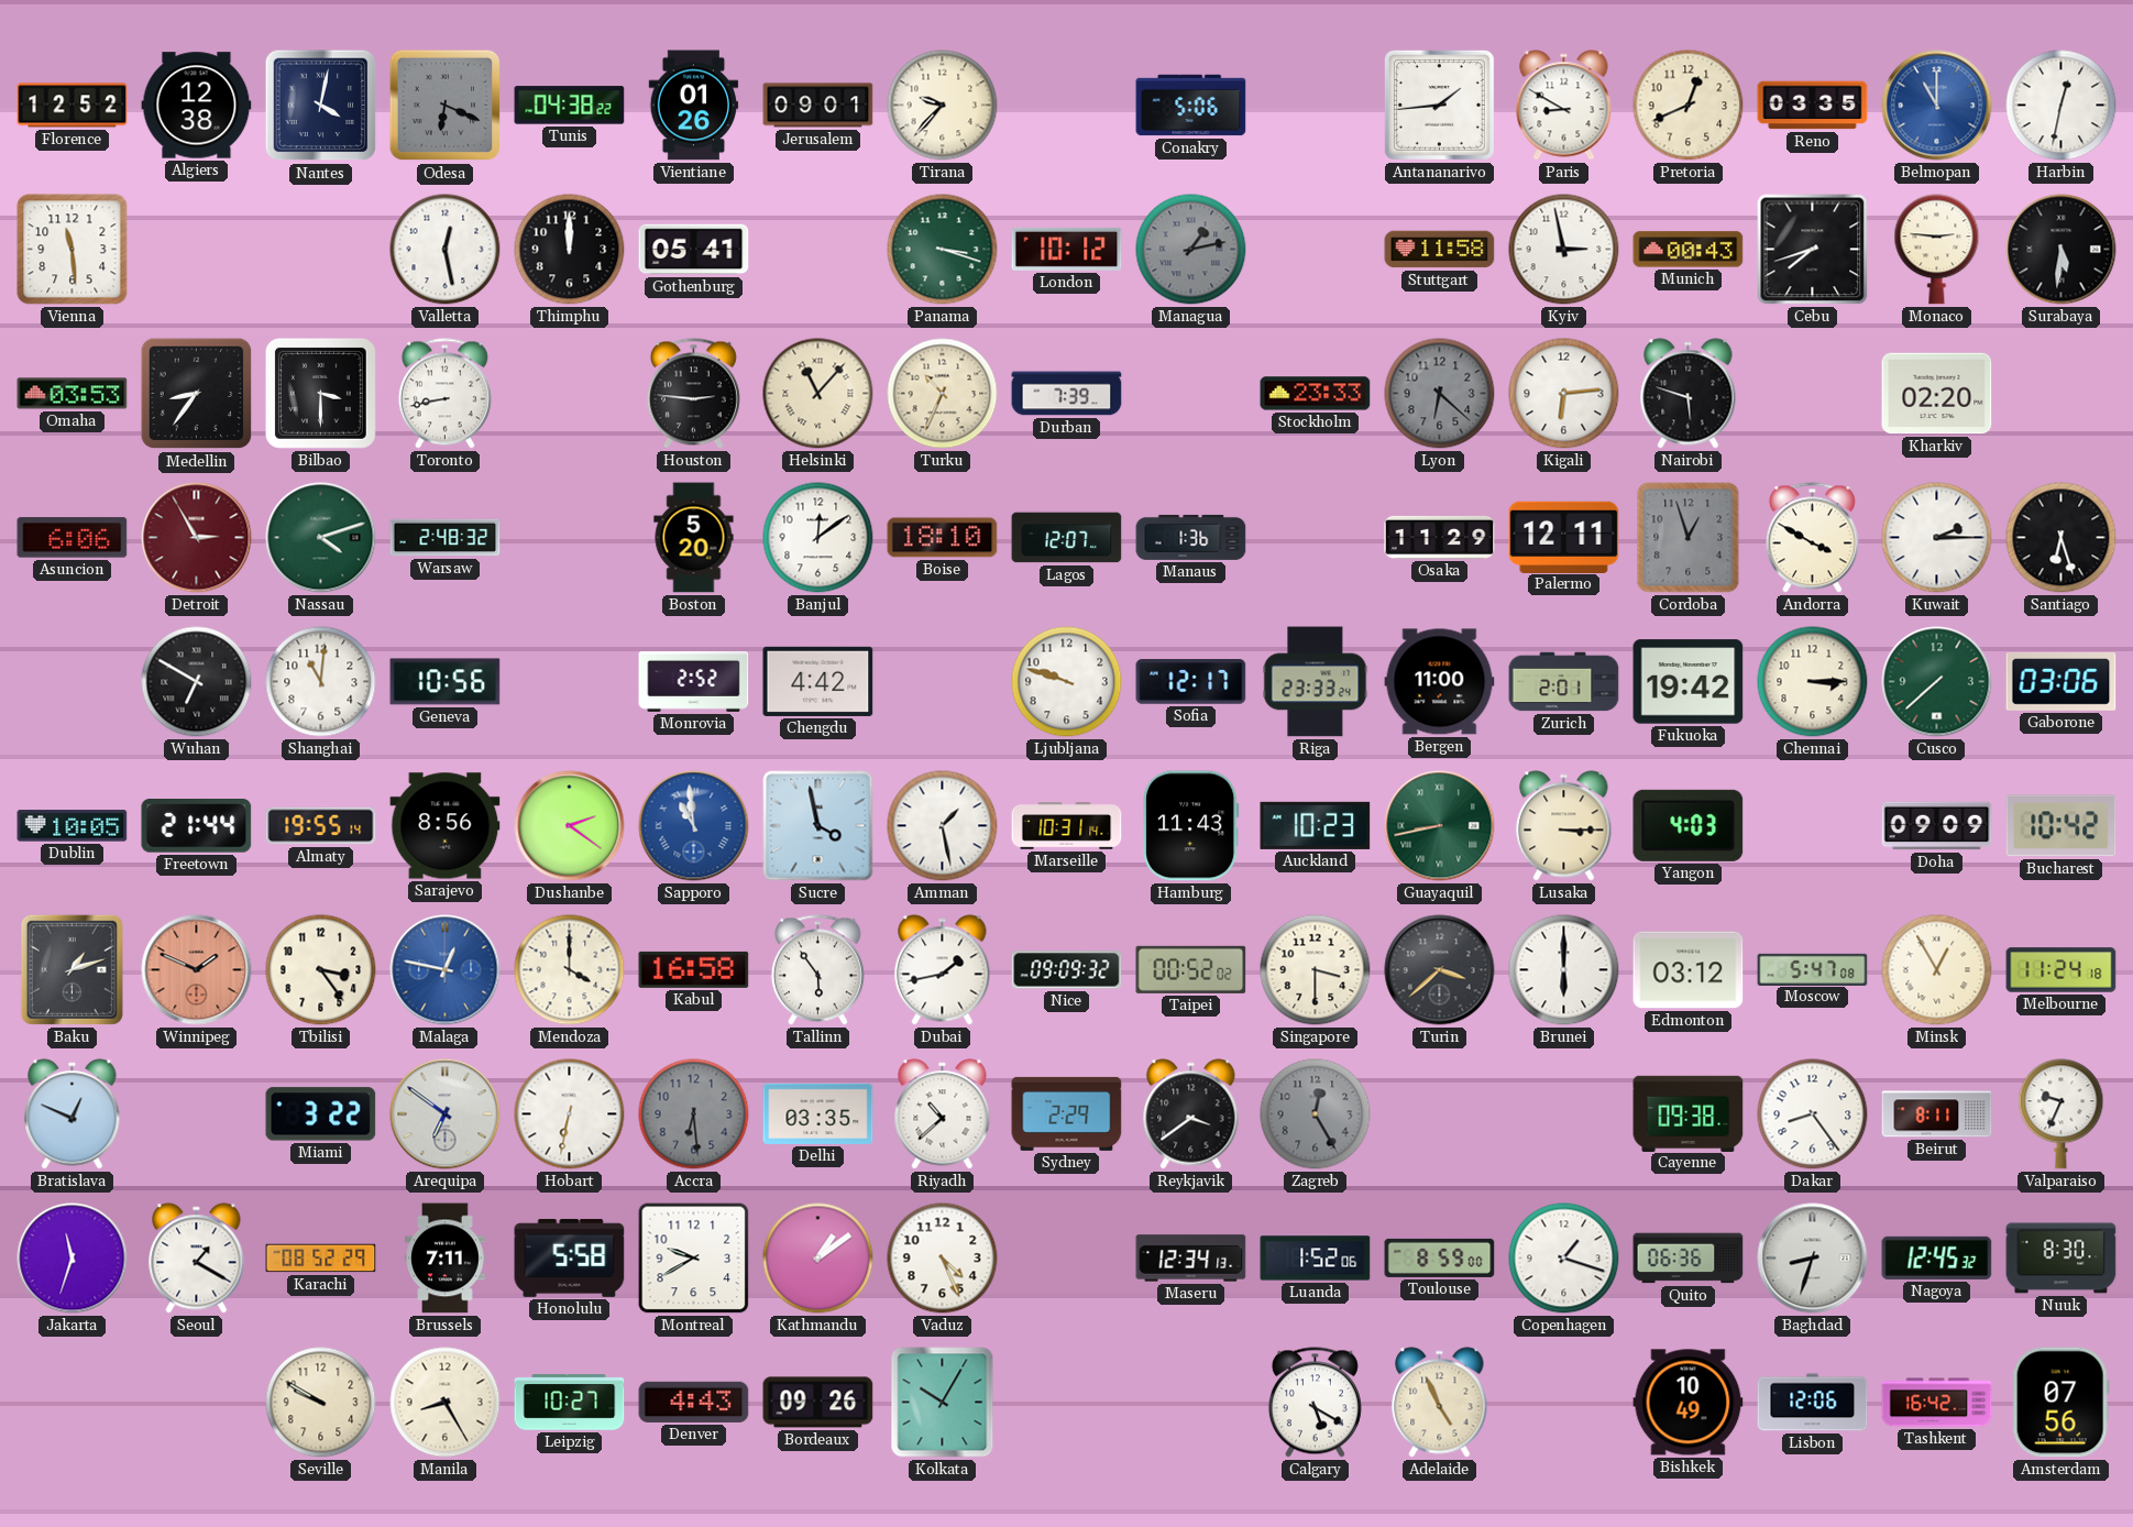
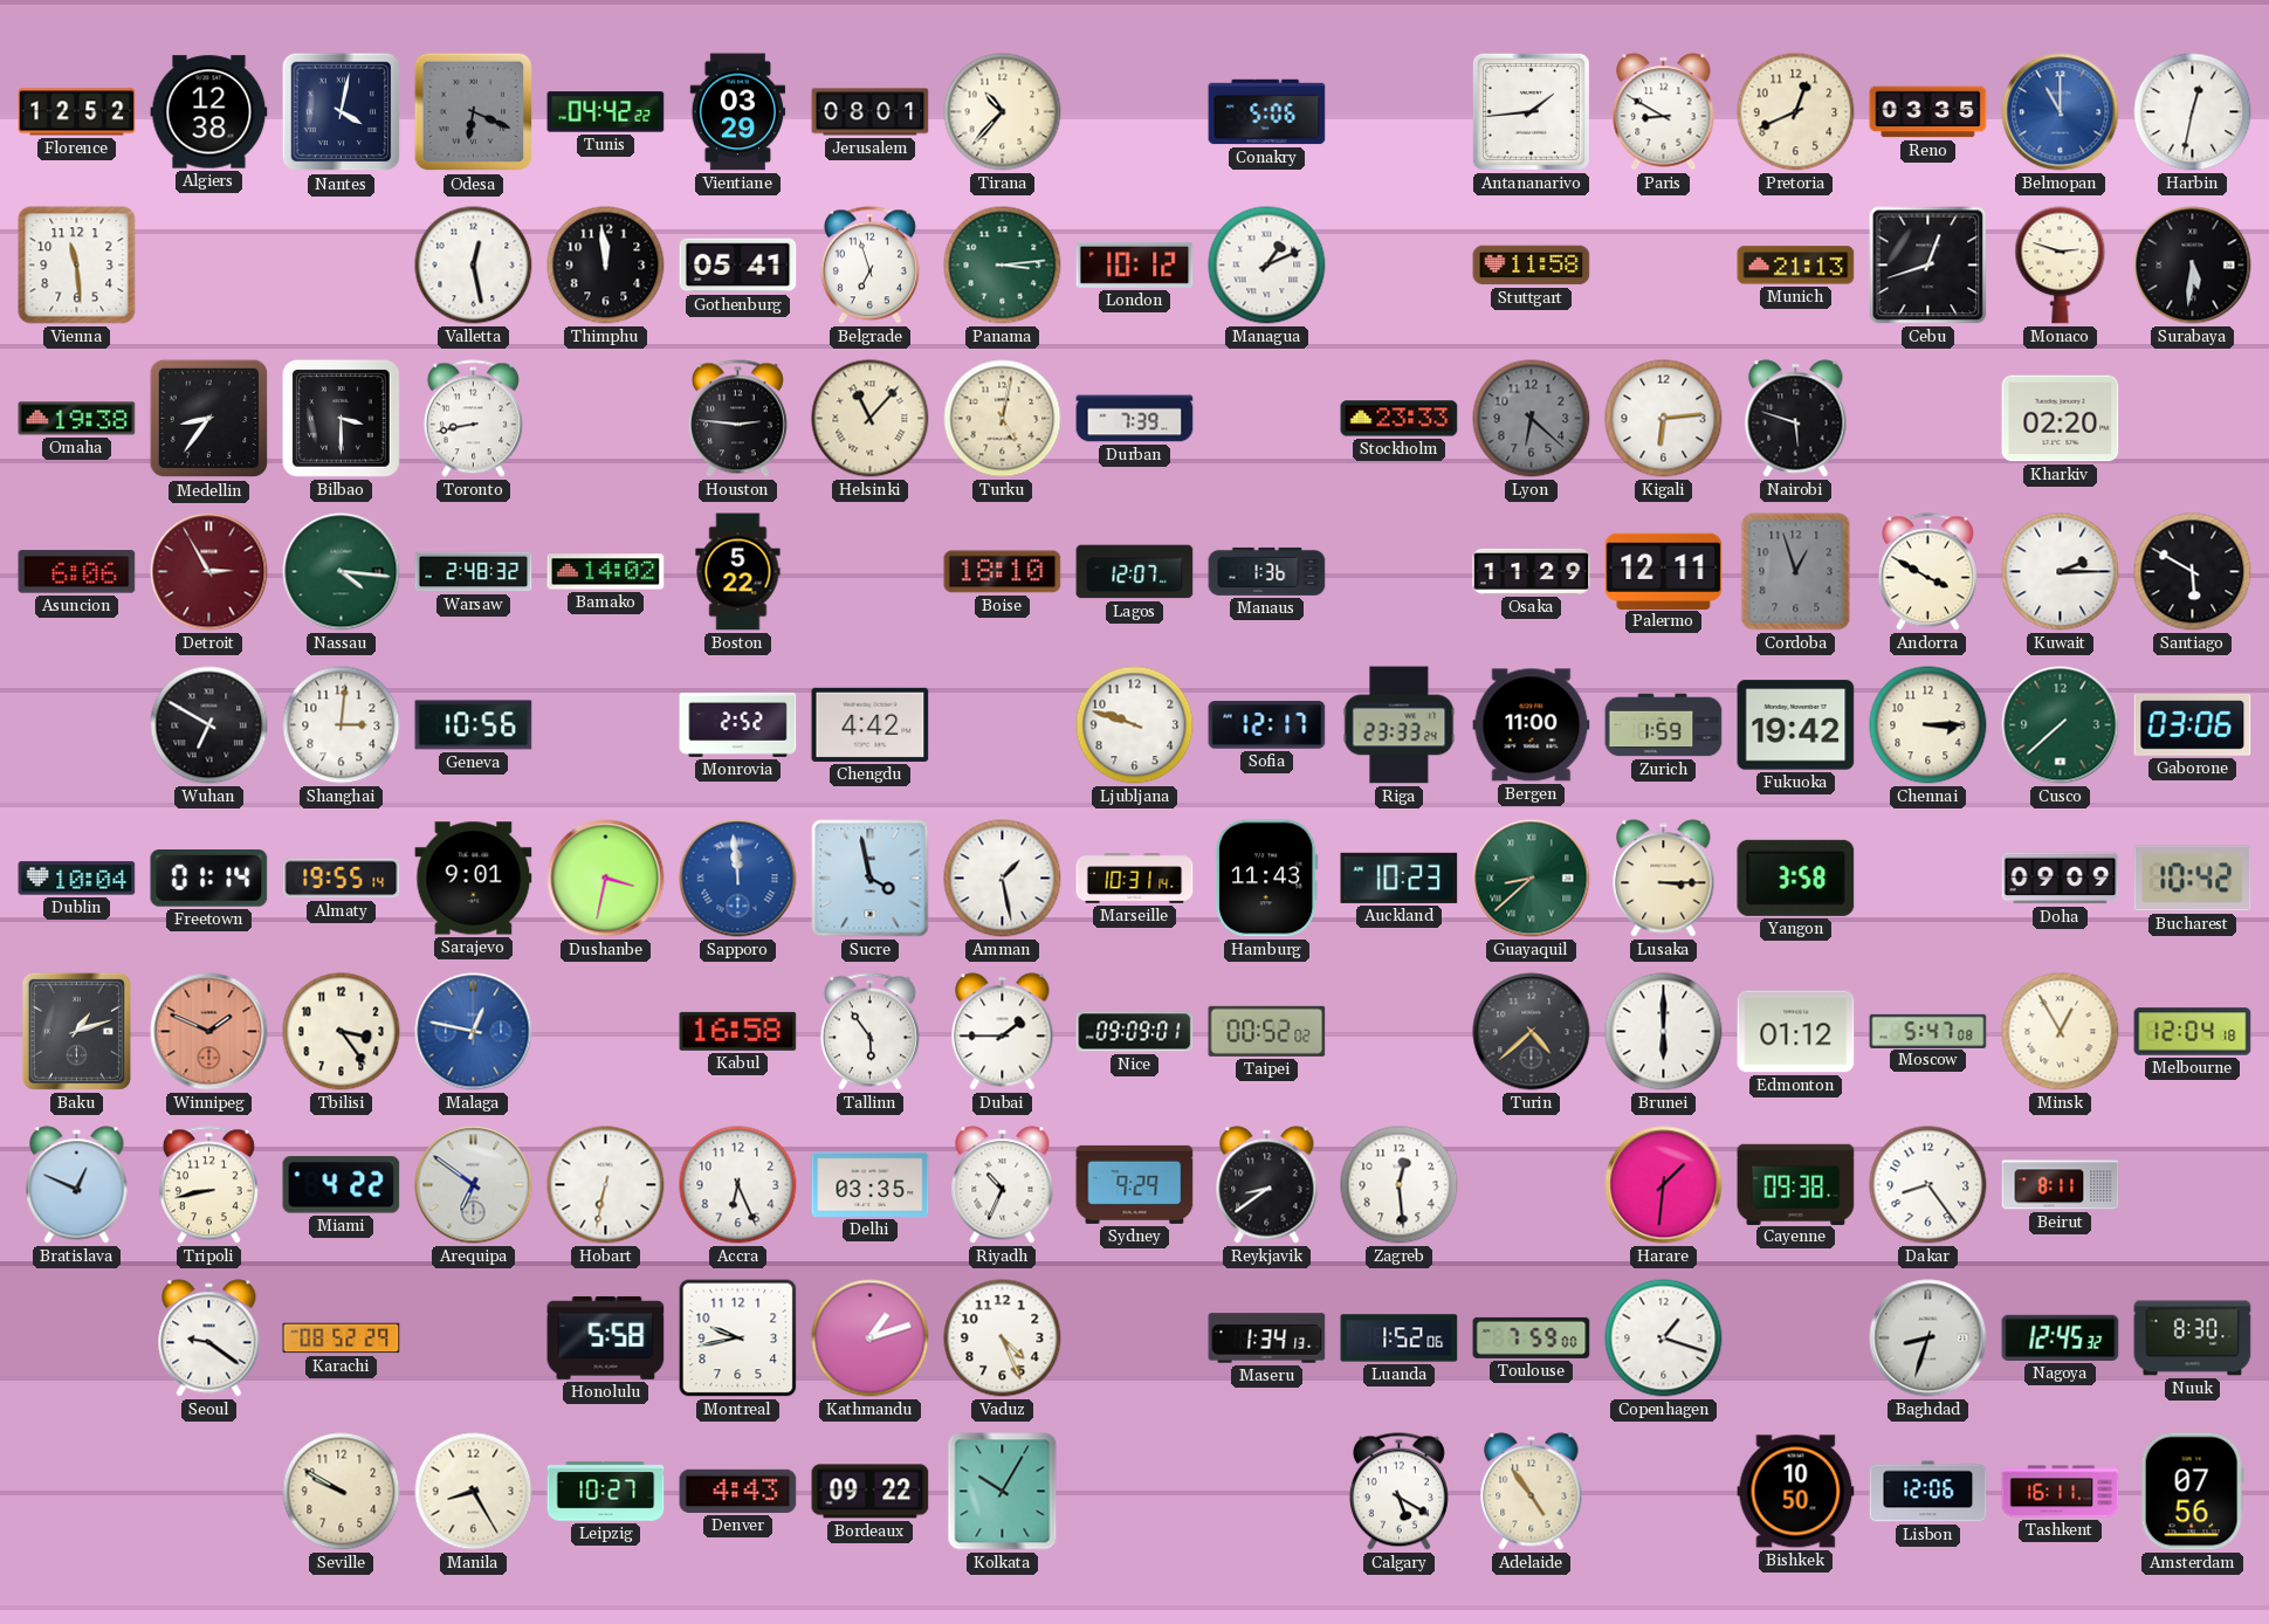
Tunis: 04:38 -> 04:42
Vientiane: 01:26 -> 03:29
Jerusalem: 09:01 -> 08:01
Tirana: 9:37 -> 10:37
Thimphu: 12:00 -> 11:59
Belgrade: none -> 6:57
Panama: 3:18 -> 3:14
Managua: 1:13 -> 1:11
Managua dial: grey -> white
Kyiv: 2:58 -> none
Munich: 00:43 -> 21:13
Cebu: 7:42 -> 12:42
Monaco: 2:46 -> 2:48
Omaha: 03:53 -> 19:38
Turku: 10:34 -> 5:02
Nassau: 4:12 -> 4:16
Bamako: none -> 14:02
Boston: 5:20 -> 5:22
Banjul: 12:09 -> none
Santiago: 6:27 -> 5:50
Shanghai: 11:01 -> 3:01
Zurich: 2:01 -> 1:59
Dublin: 10:05 -> 10:04
Freetown: 21:44 -> 01:14
Sarajevo: 8:56 -> 9:01
Dushanbe: 2:21 -> 3:32
Sapporo: 10:59 -> 11:59
Guayaquil: 8:43 -> 8:38
Yangon: 4:03 -> 3:58
Mendoza: 4:00 -> none
Dubai: 1:43 -> 1:45
Nice: 09:09:32 -> 09:09:01
Singapore: 3:30 -> none
Turin: 3:38 -> 4:38
Edmonton: 03:12 -> 01:12
Melbourne: 11:24 -> 12:04
Tripoli: none -> 8:43
Miami: 3:22 -> 4:22
Accra: 6:29 -> 6:26
Accra dial: grey -> white
Riyadh: 10:38 -> 10:34
Sydney: 2:29 -> 9:29
Reykjavik: 3:39 -> 8:39
Zagreb: 12:25 -> 12:29
Zagreb dial: grey -> white
Harare: none -> 1:31
Valparaiso: 9:34 -> none
Jakarta: 11:33 -> none
Seoul: 1:20 -> 9:21
Brussels: 7:11 -> none
Montreal: 9:40 -> 9:43
Kathmandu: 1:09 -> 1:12
Maseru: 12:34 -> 1:34
Toulouse: 8:59 -> 7:59
Quito: 06:36 -> none
Bordeaux: 09:26 -> 09:22
Adelaide: 4:56 -> 4:54
Bishkek: 10:49 -> 10:50
Tashkent: 16:42 -> 16:11
